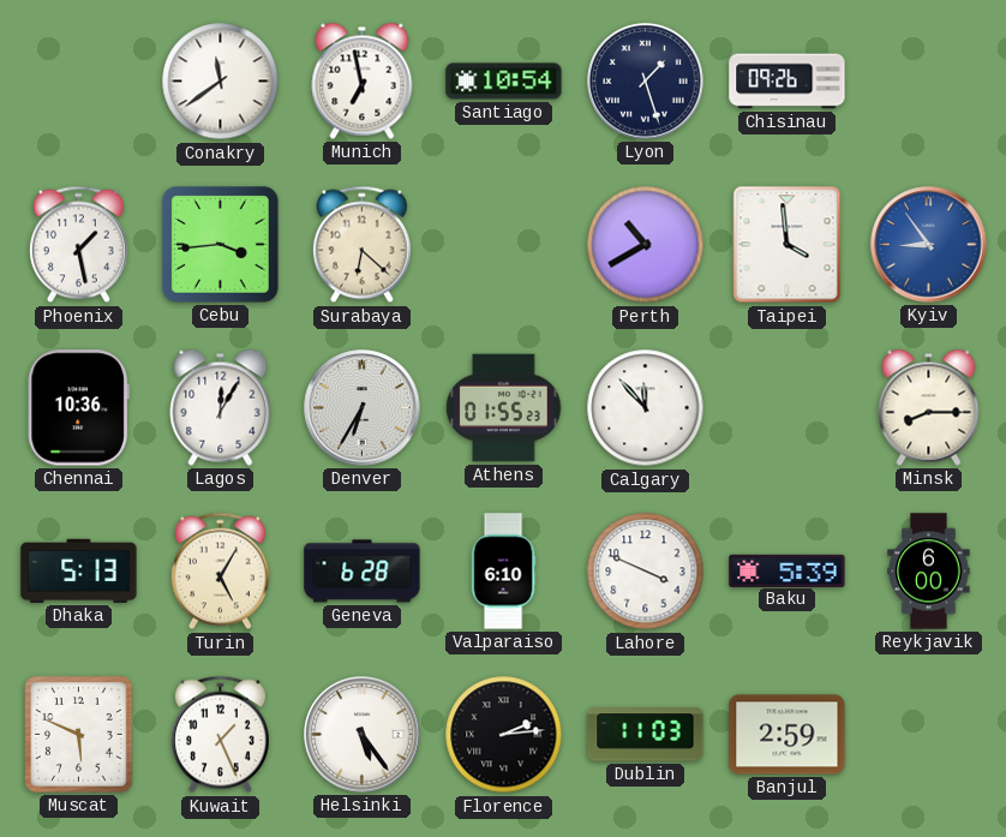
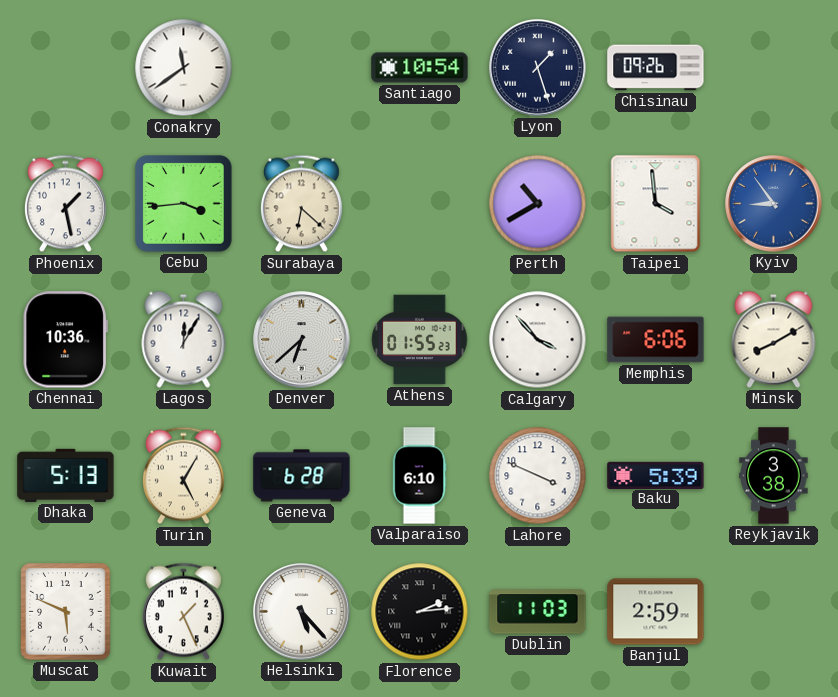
Munich: 6:58 -> none
Denver: 6:35 -> 6:38
Calgary: 11:53 -> 3:53
Memphis: none -> 6:06
Minsk: 8:15 -> 8:10
Reykjavik: 6:00 -> 3:38
Helsinki: 5:24 -> 5:23
